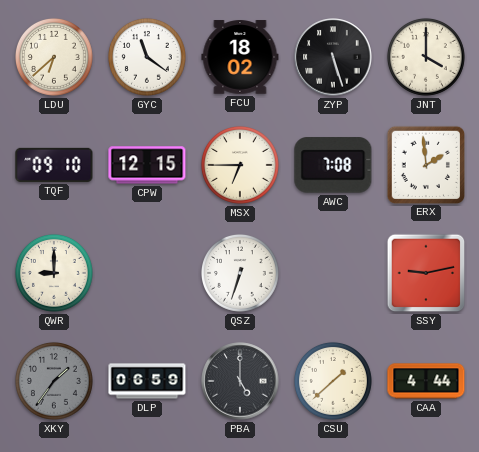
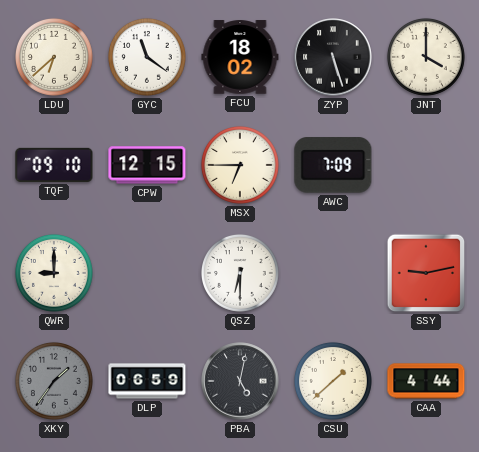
AWC: 7:08 -> 7:09
ERX: 1:59 -> none
QSZ: 6:33 -> 6:30
PBA: 5:00 -> 5:02
